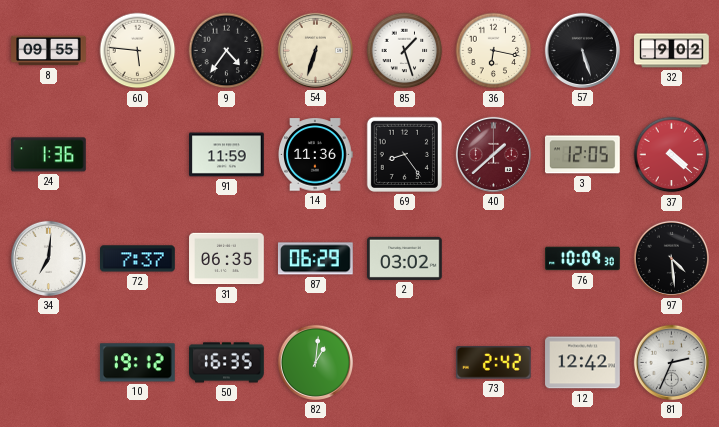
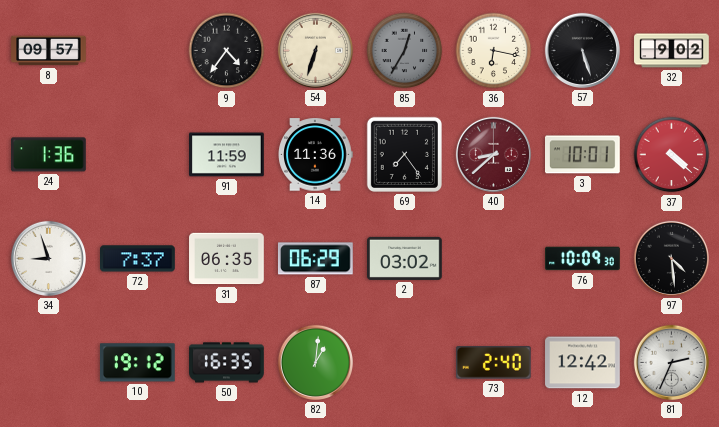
8: 09:55 -> 09:57
60: 5:46 -> none
85: 1:27 -> 12:35
85 dial: white -> grey
69: 8:24 -> 7:24
40: 1:38 -> 8:38
3: 12:05 -> 10:01
34: 7:01 -> 8:57
73: 2:42 -> 2:40
